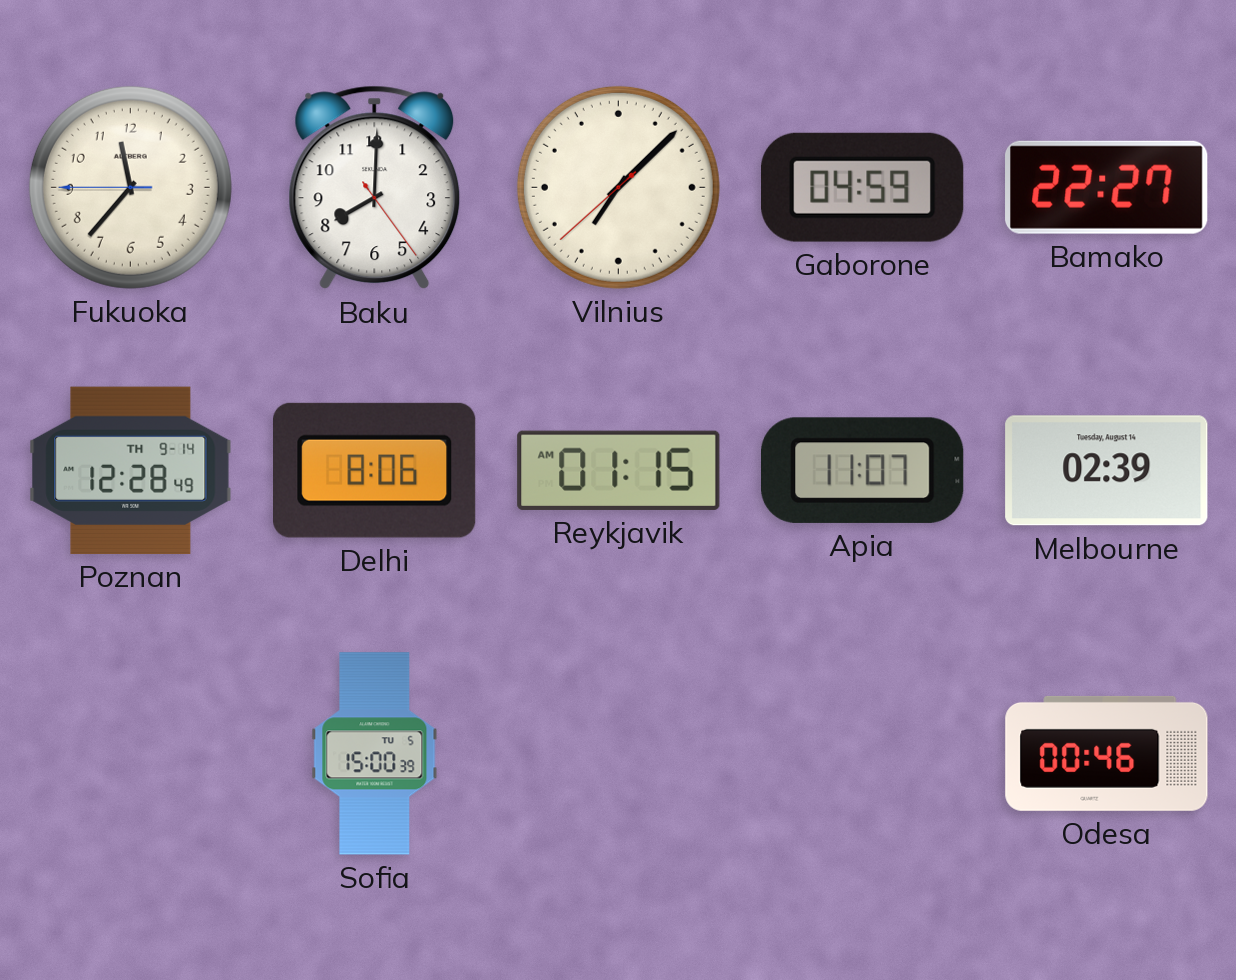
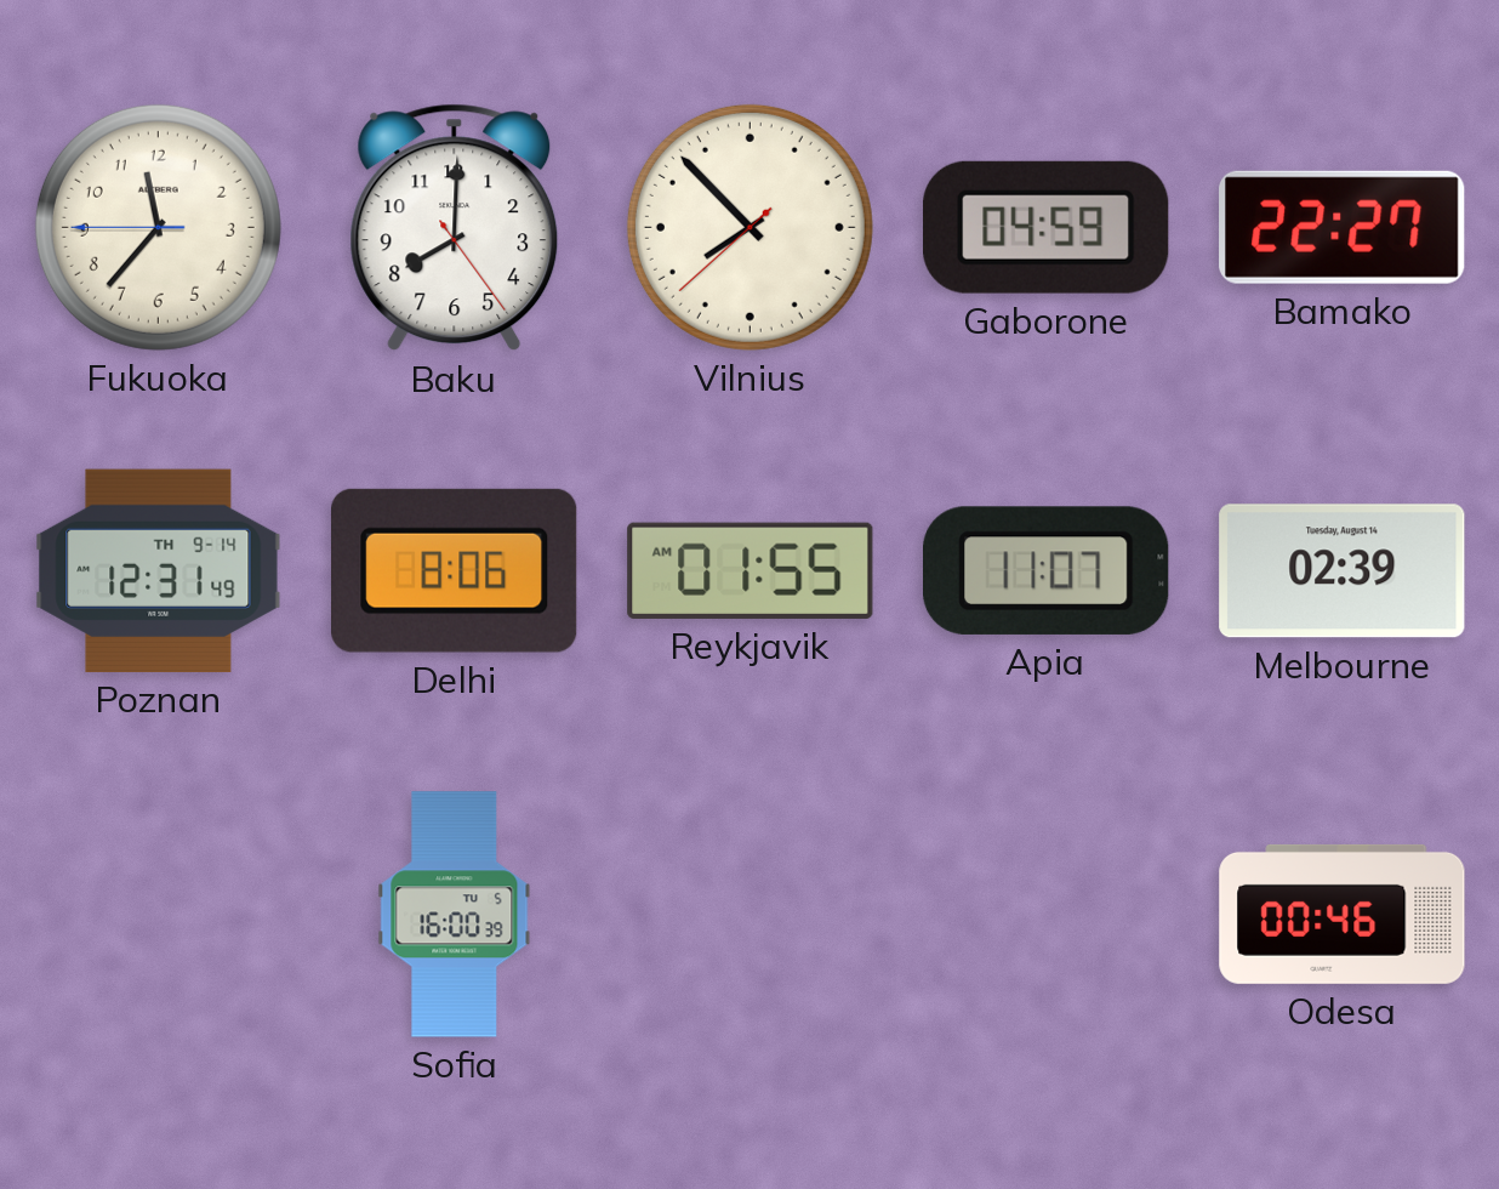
Vilnius: 7:07 -> 7:52
Poznan: 12:28 -> 12:31
Reykjavik: 01:15 -> 01:55
Sofia: 15:00 -> 16:00
